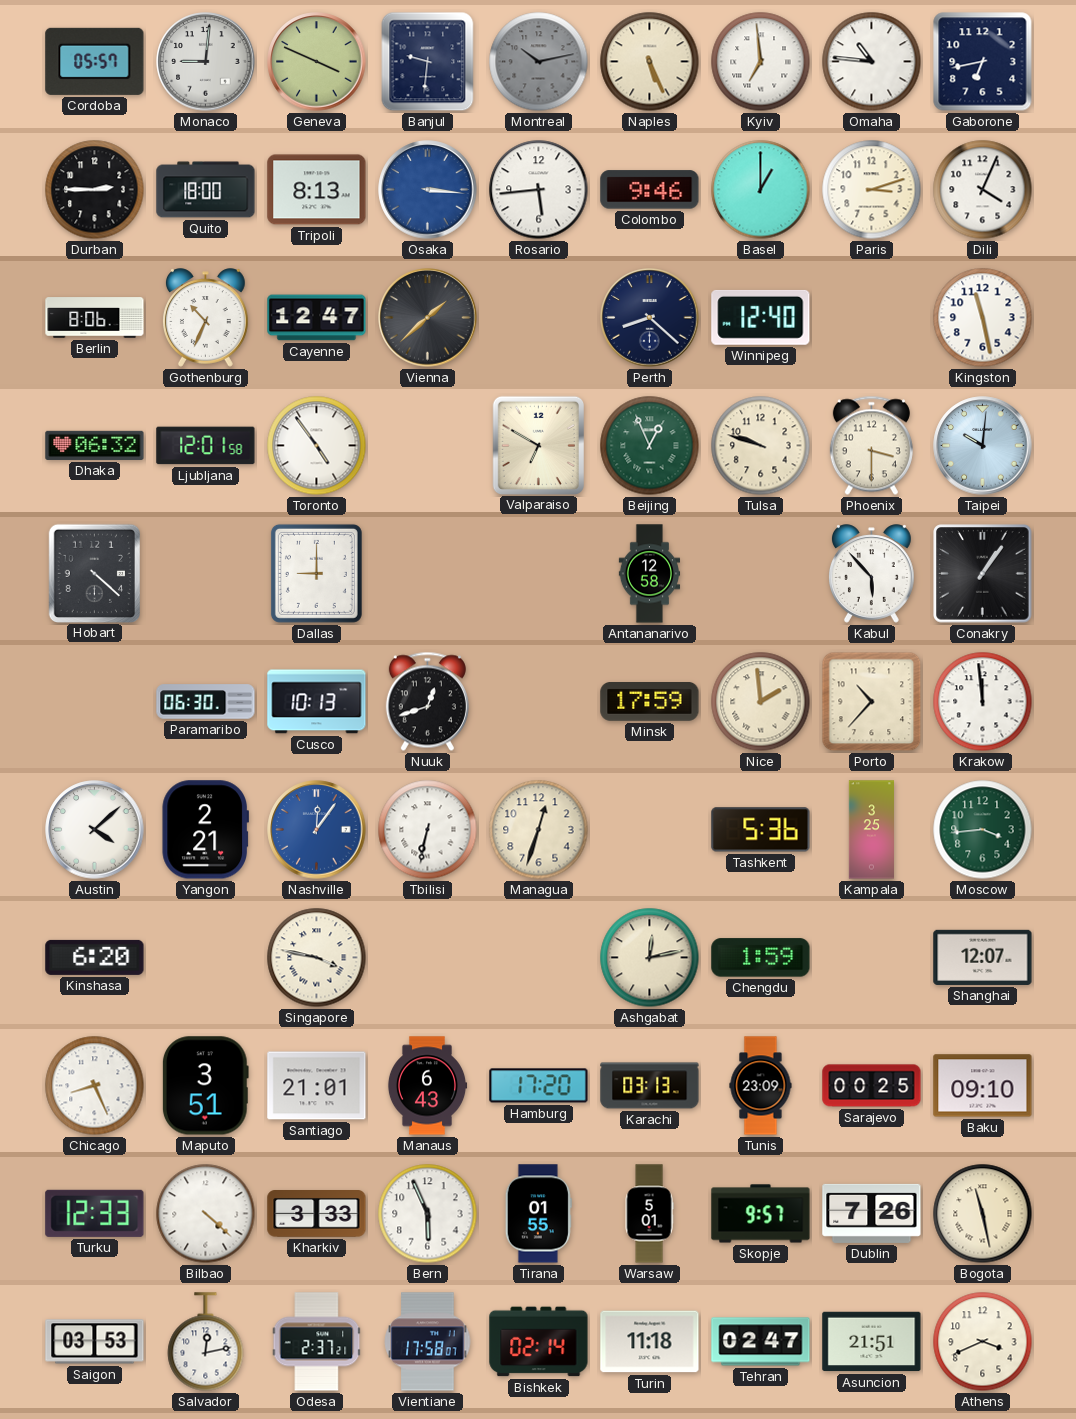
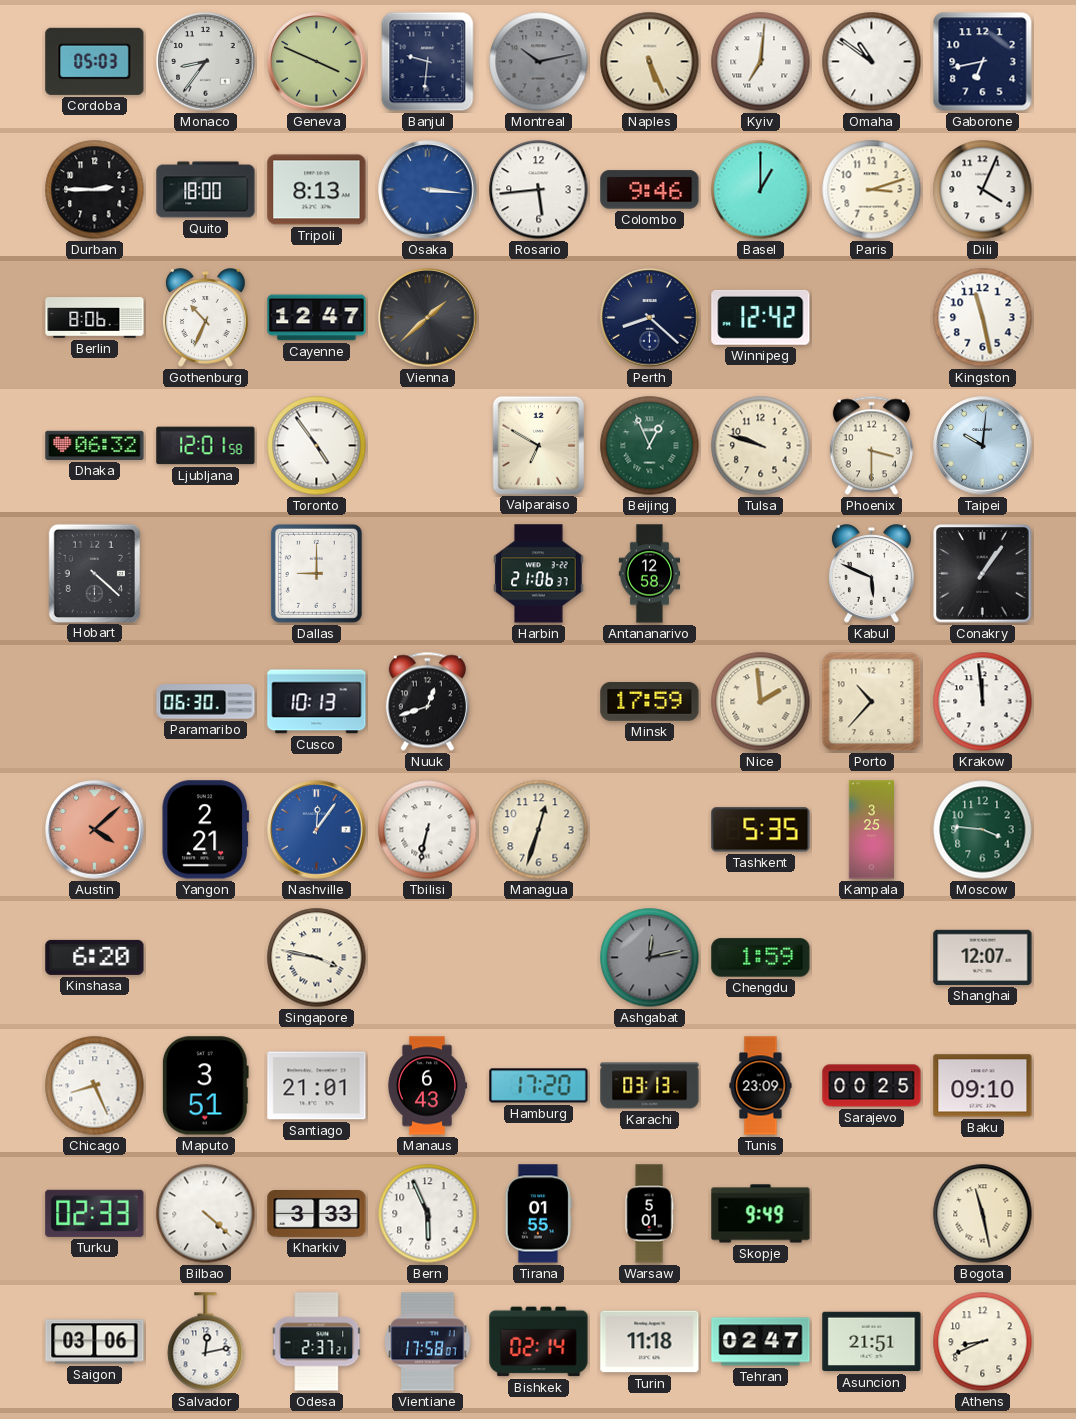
Cordoba: 05:57 -> 05:03
Monaco: 9:01 -> 8:36
Kyiv: 6:59 -> 7:01
Omaha: 10:46 -> 10:51
Winnipeg: 12:40 -> 12:42
Harbin: none -> 21:06
Kabul: 5:53 -> 5:49
Austin dial: white -> salmon
Tashkent: 5:36 -> 5:35
Moscow: 3:44 -> 3:46
Ashgabat dial: cream -> grey
Turku: 12:33 -> 02:33
Skopje: 9:57 -> 9:49
Dublin: 7:26 -> none
Saigon: 03:53 -> 03:06
Athens: 3:41 -> 8:41
